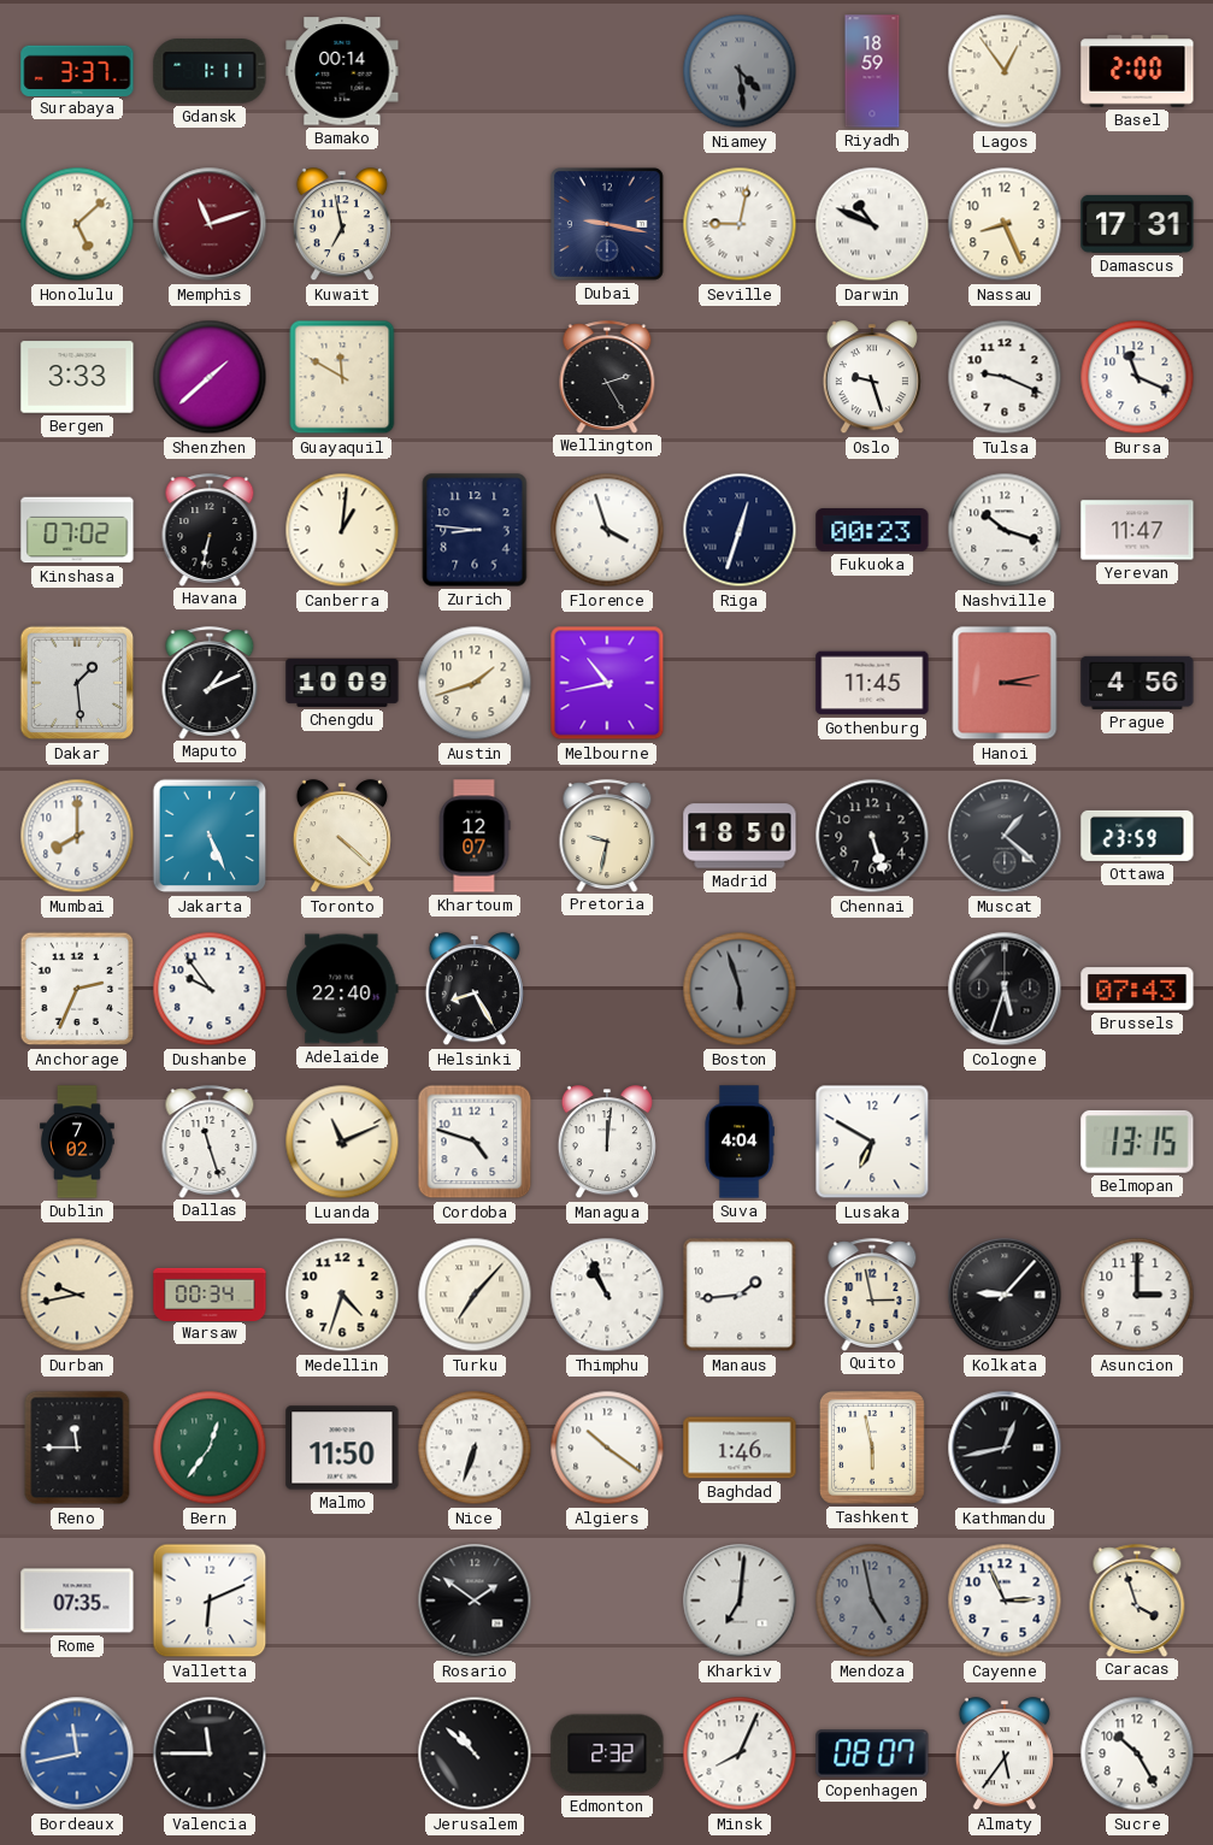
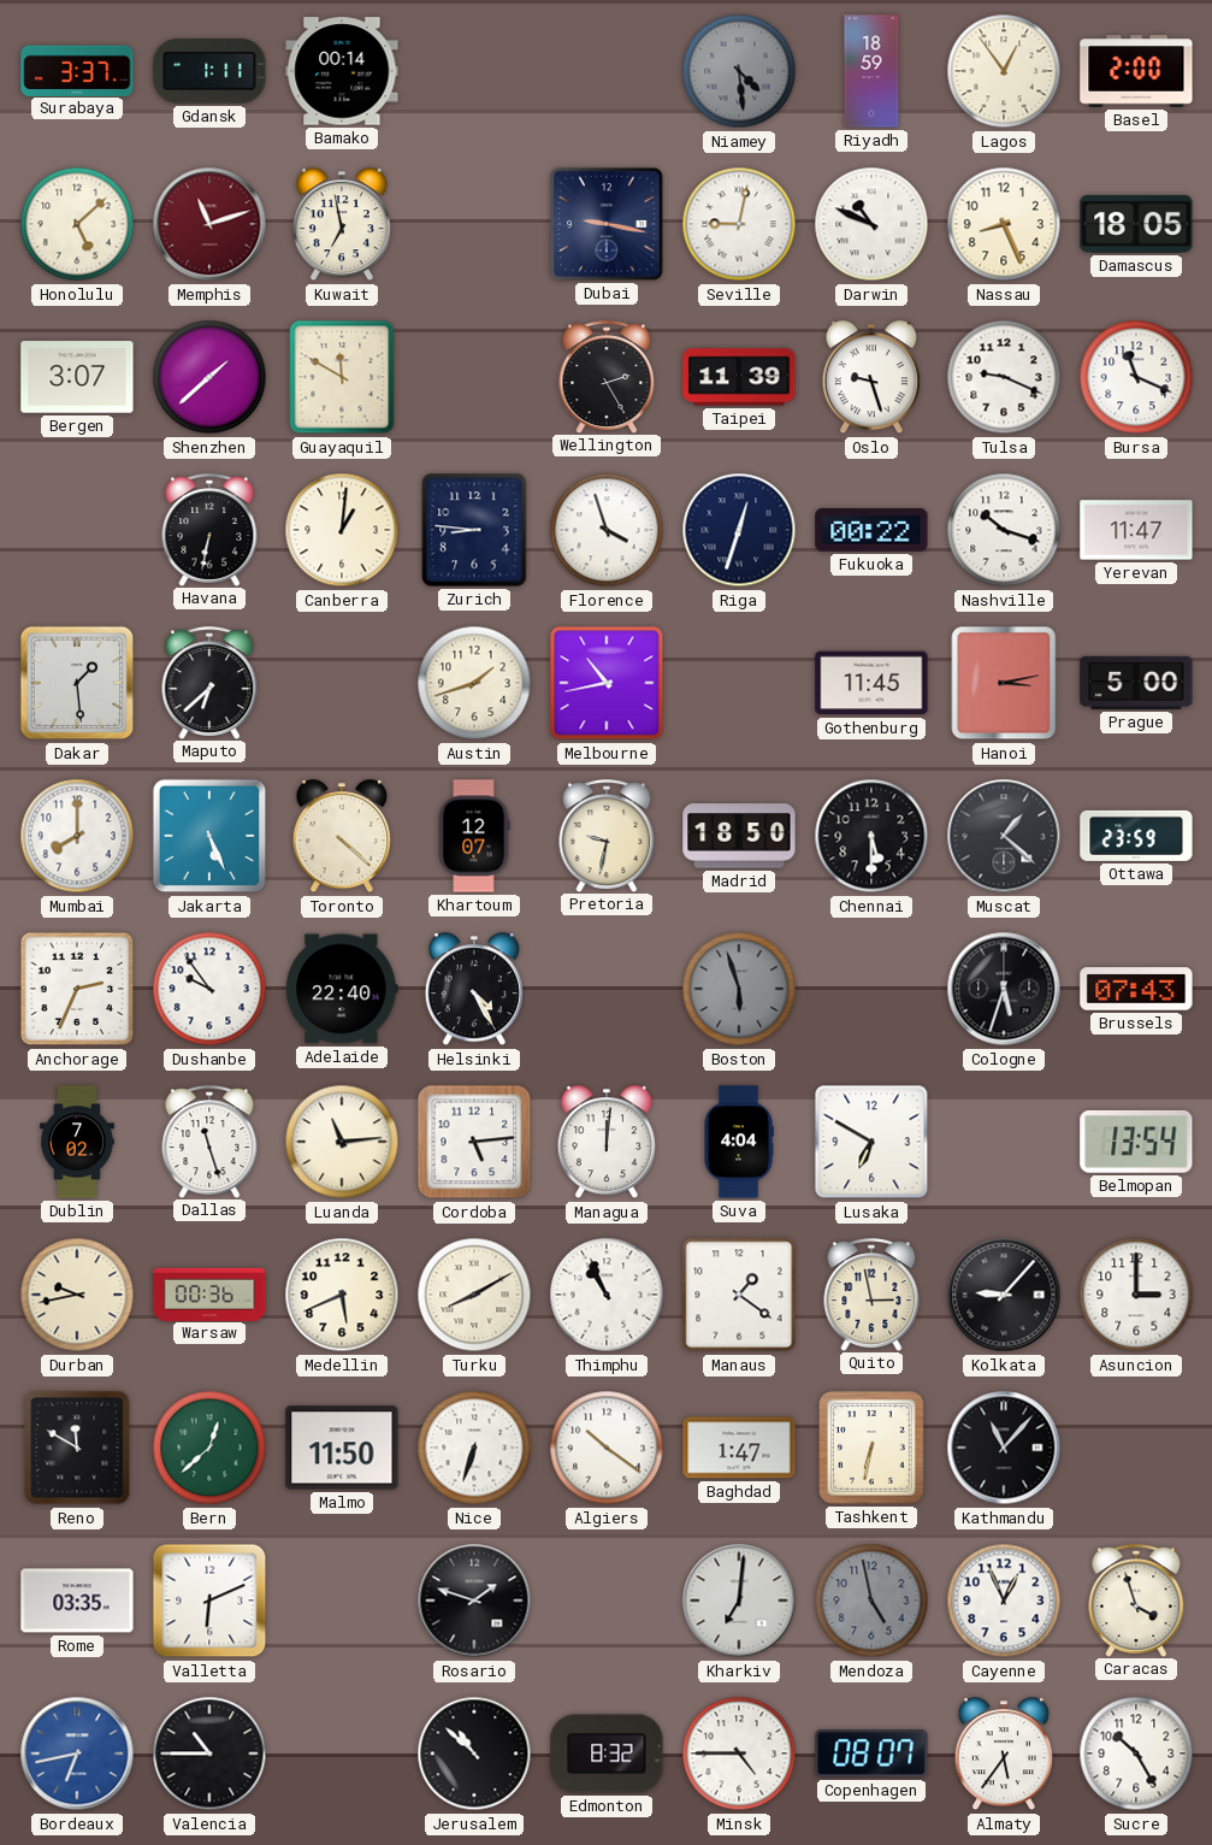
Damascus: 17:31 -> 18:05
Bergen: 3:33 -> 3:07
Taipei: none -> 11:39
Kinshasa: 07:02 -> none
Fukuoka: 00:23 -> 00:22
Maputo: 1:11 -> 6:38
Chengdu: 10:09 -> none
Prague: 4:56 -> 5:00
Chennai: 5:27 -> 5:30
Helsinki: 8:25 -> 4:25
Luanda: 11:11 -> 11:14
Cordoba: 4:48 -> 5:14
Belmopan: 13:15 -> 13:54
Warsaw: 00:34 -> 00:36
Medellin: 4:33 -> 5:41
Turku: 7:07 -> 8:10
Manaus: 1:44 -> 1:21
Reno: 11:45 -> 11:50
Bern: 12:36 -> 12:38
Baghdad: 1:46 -> 1:47
Tashkent: 5:58 -> 6:32
Kathmandu: 12:43 -> 11:07
Rome: 07:35 -> 03:35
Rosario: 1:51 -> 1:48
Cayenne: 2:56 -> 12:56
Bordeaux: 11:43 -> 6:43
Valencia: 11:45 -> 10:45
Edmonton: 2:32 -> 8:32
Minsk: 8:04 -> 4:45
